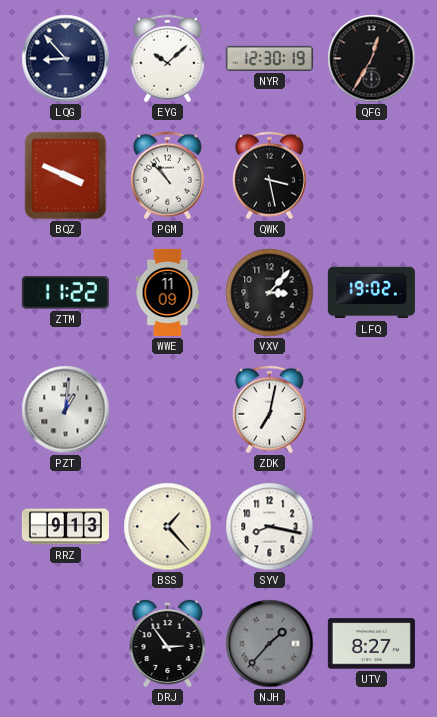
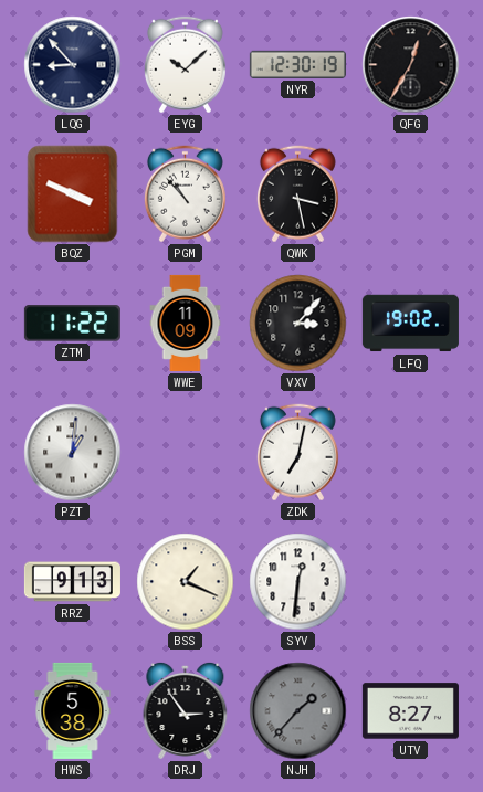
BSS: 1:23 -> 1:19
SYV: 8:17 -> 12:31
HWS: none -> 5:38
